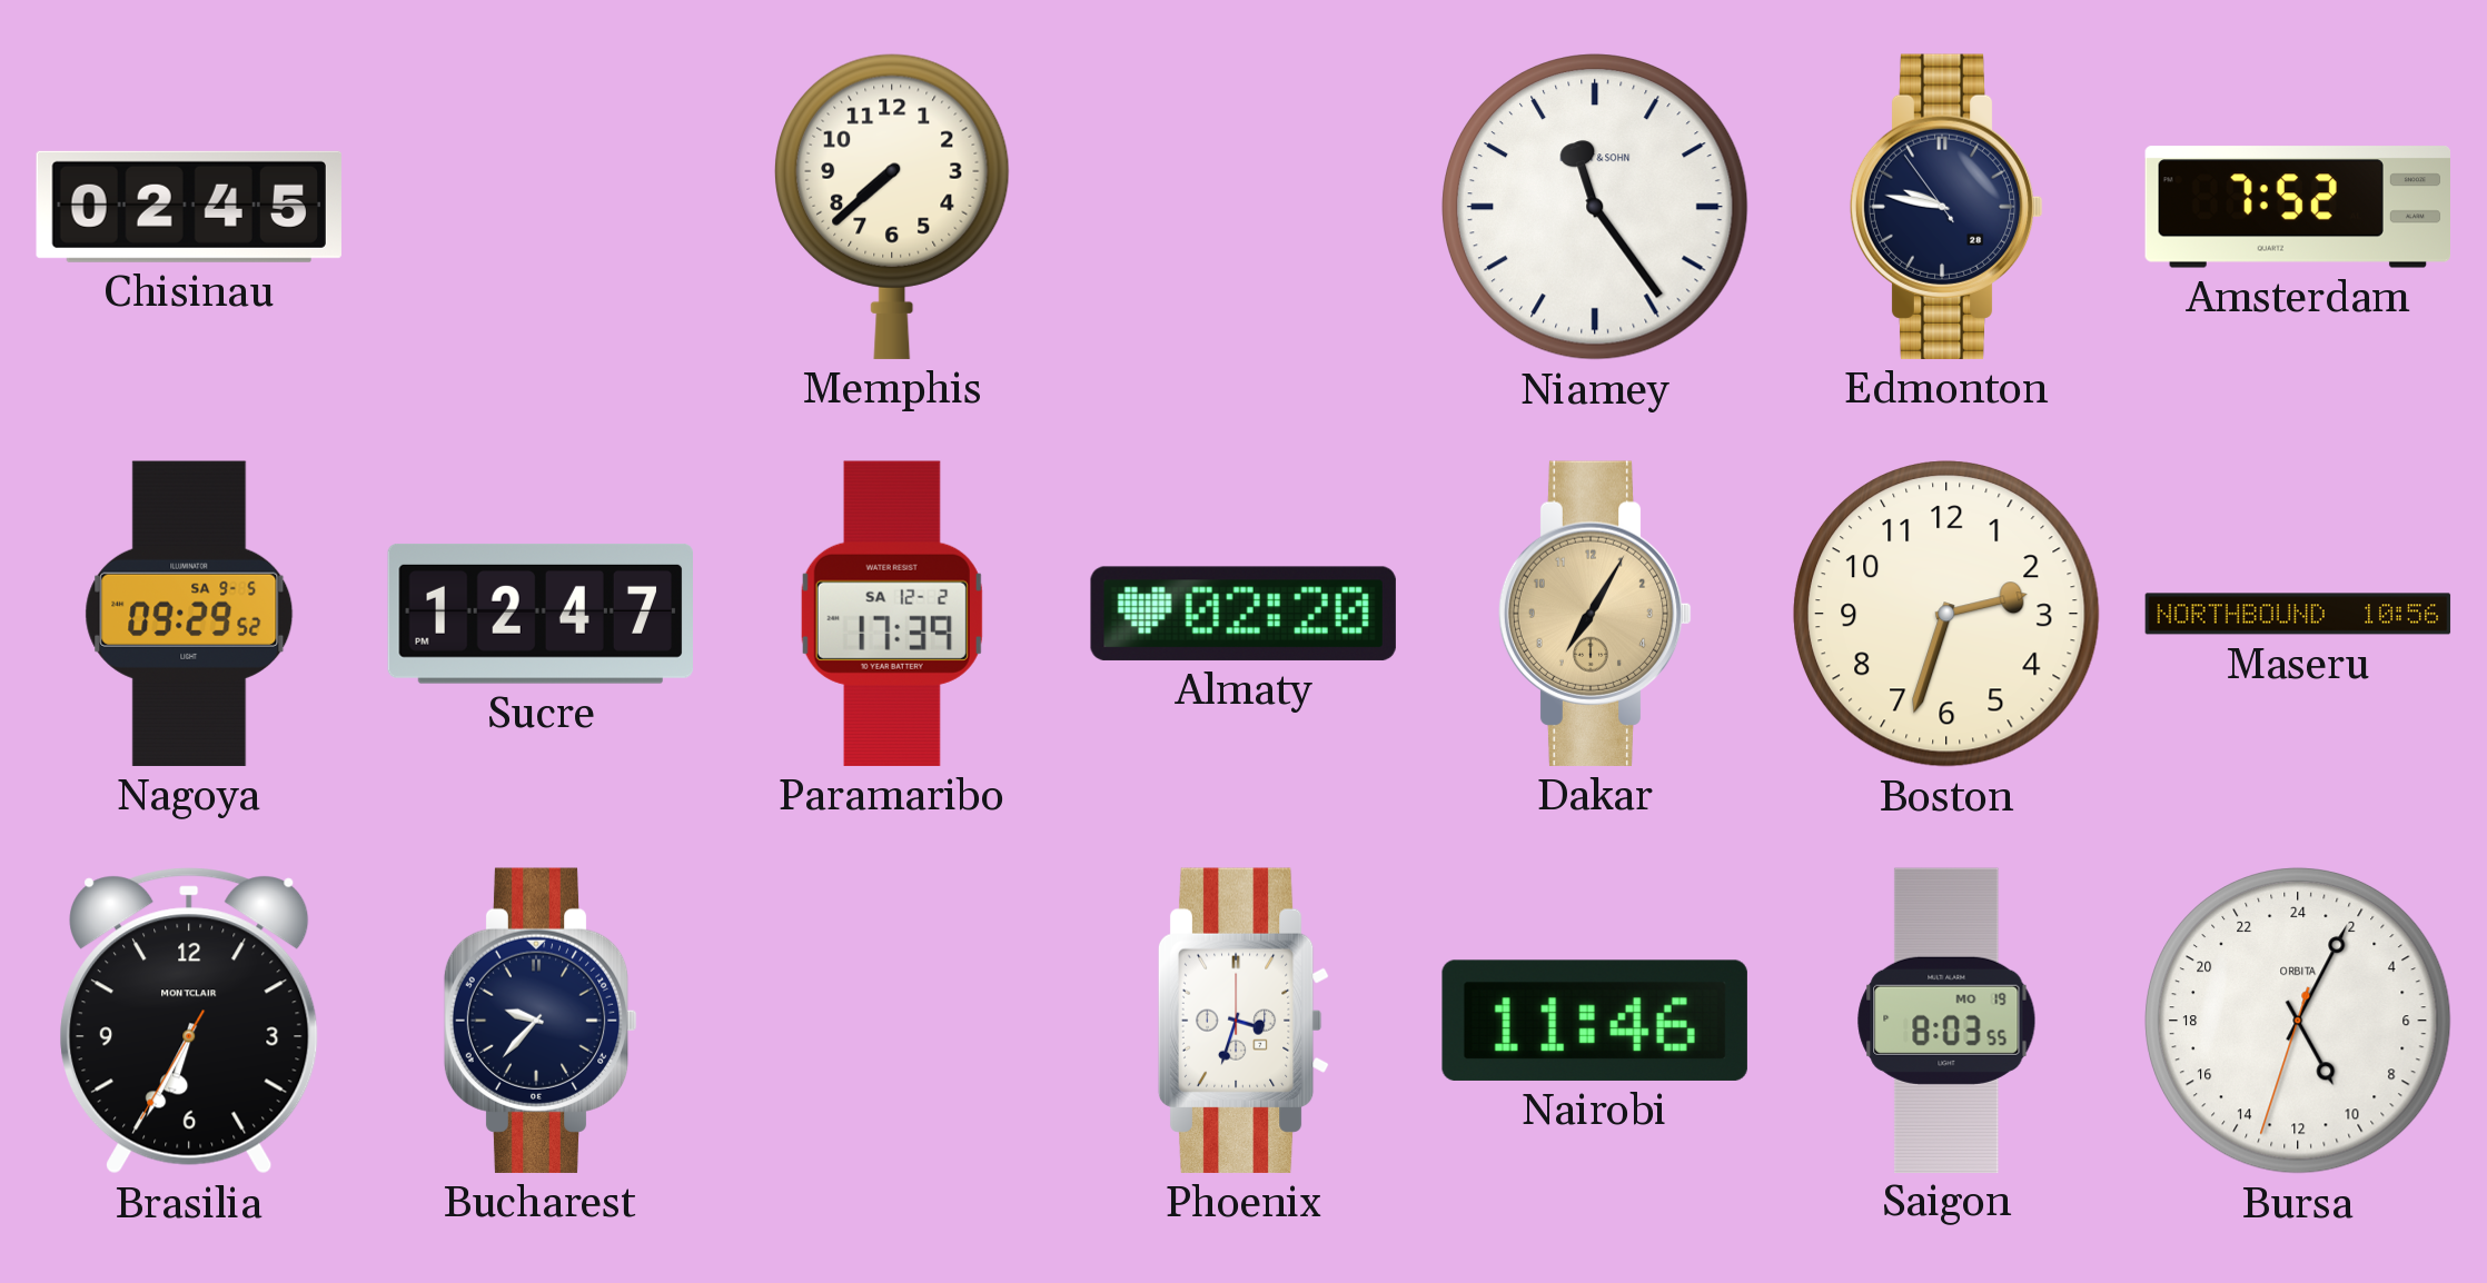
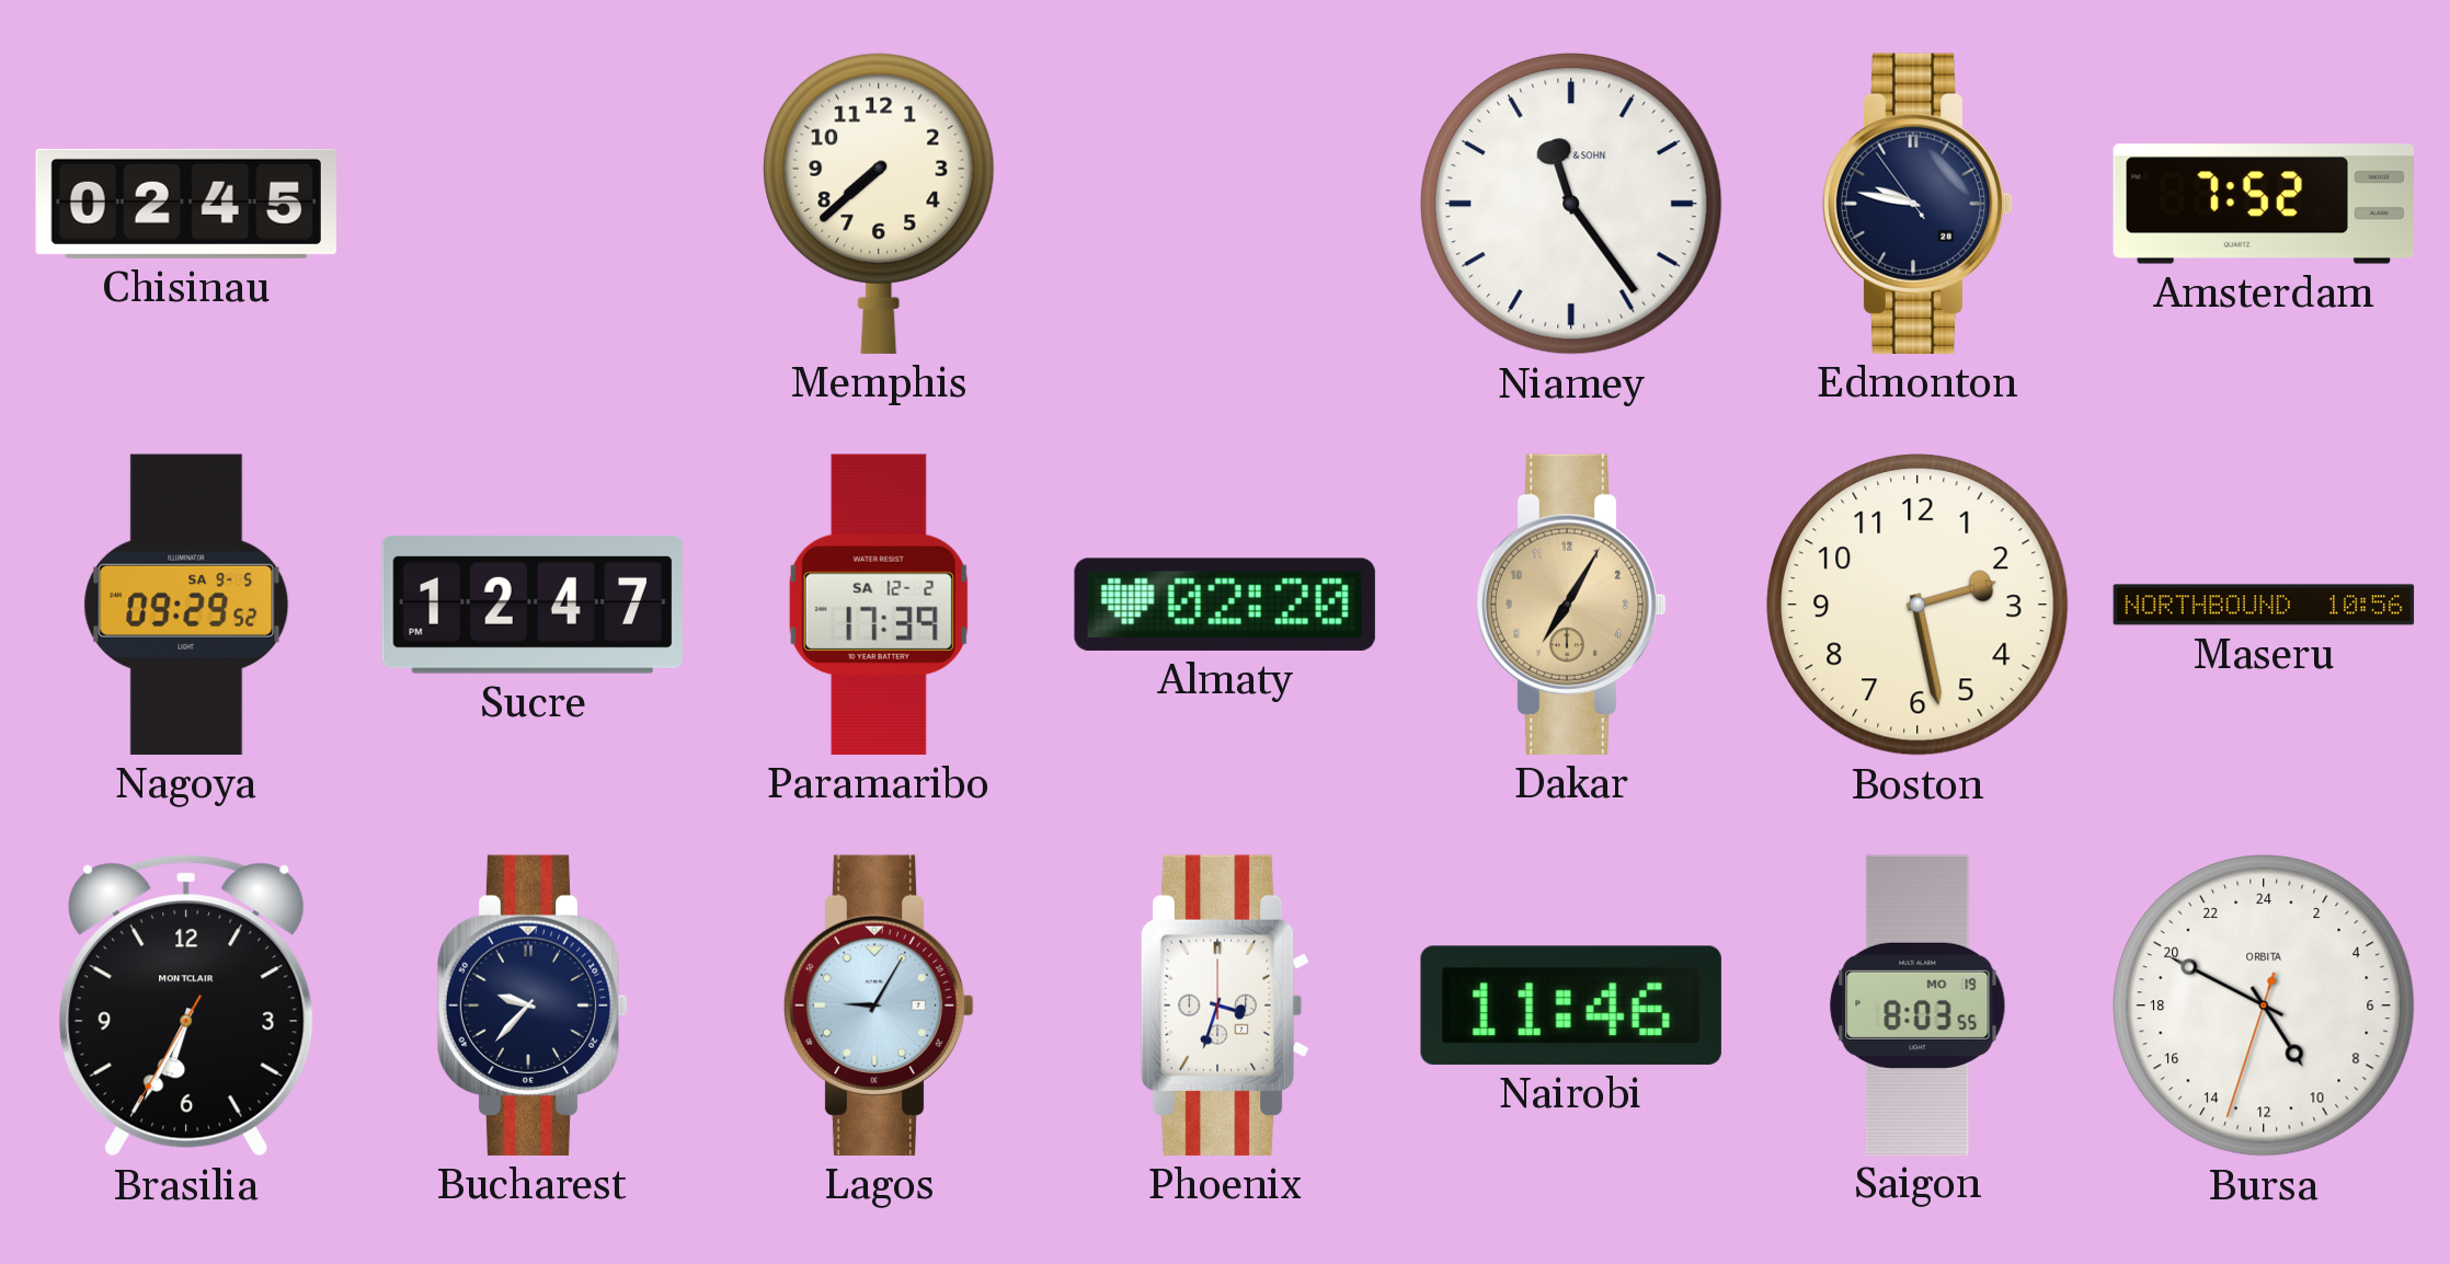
Boston: 2:33 -> 2:28
Lagos: none -> 9:05
Bursa: 10:04 -> 9:49
